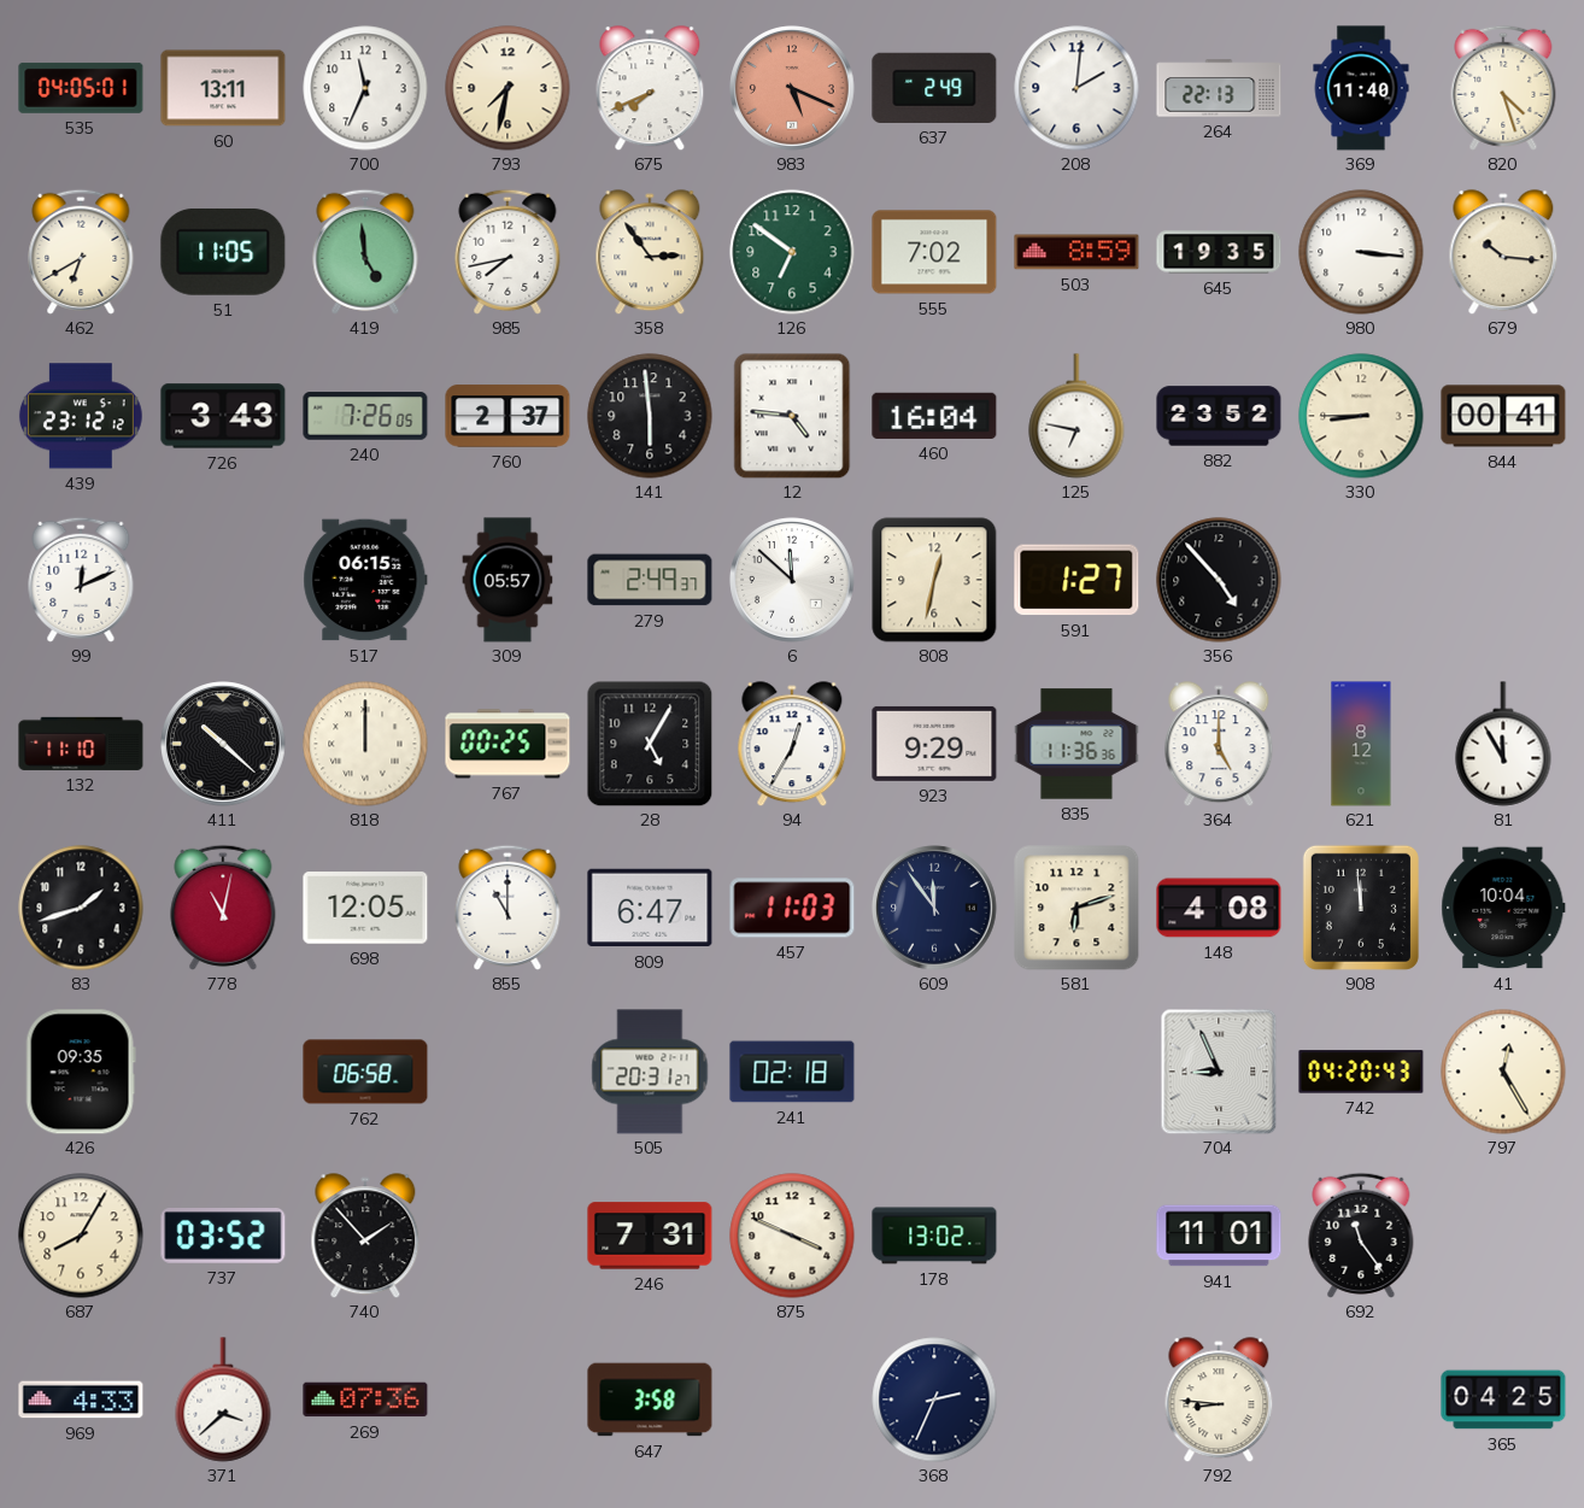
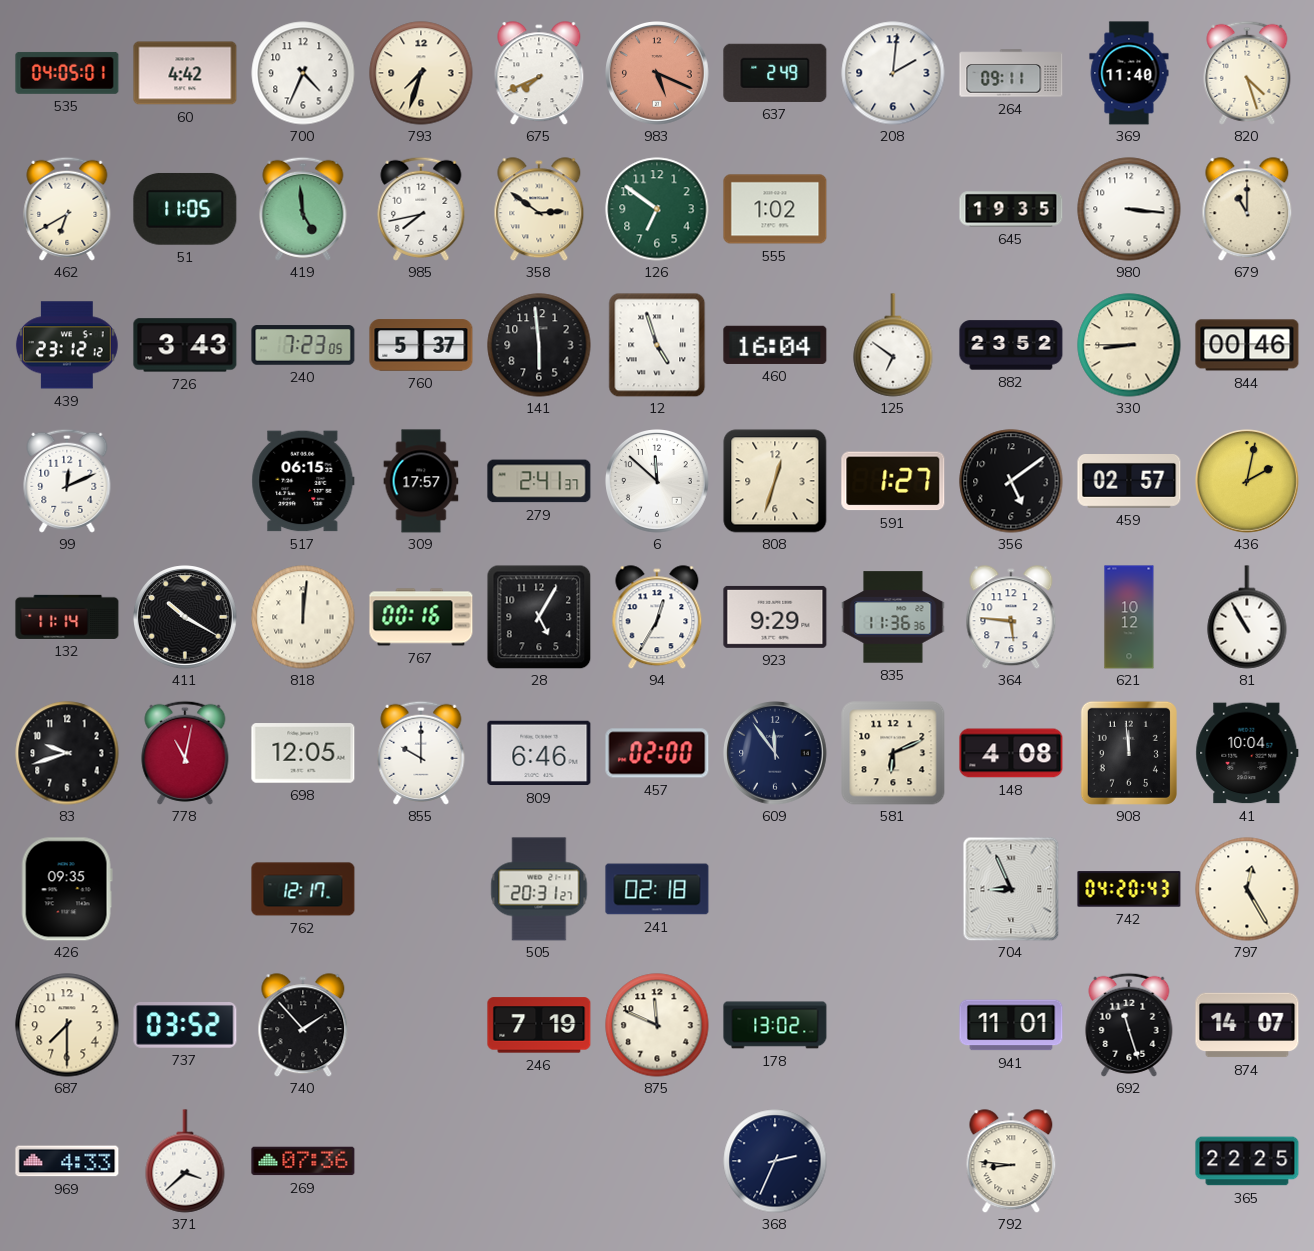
60: 13:11 -> 4:42
700: 11:34 -> 4:34
793: 7:32 -> 7:33
264: 22:13 -> 09:11
358: 2:54 -> 2:51
555: 7:02 -> 1:02
503: 8:59 -> none
679: 10:16 -> 11:00
240: 7:26 -> 7:23
760: 2:37 -> 5:37
12: 4:46 -> 4:57
125: 6:47 -> 6:51
844: 00:41 -> 00:46
309: 05:57 -> 17:57
279: 2:49 -> 2:41
808: 12:32 -> 12:33
356: 4:53 -> 5:09
459: none -> 02:57
436: none -> 2:02
132: 11:10 -> 11:14
411: 10:22 -> 10:20
818: 12:00 -> 12:01
767: 00:25 -> 00:16
364: 5:00 -> 5:46
621: 8:12 -> 10:12
81: 11:55 -> 10:55
83: 1:42 -> 9:42
855: 11:00 -> 10:00
809: 6:47 -> 6:46
457: 11:03 -> 02:00
581: 6:12 -> 6:11
762: 06:58 -> 12:17
687: 8:05 -> 7:30
246: 7:31 -> 7:19
875: 3:49 -> 11:49
692: 11:24 -> 11:27
874: none -> 14:07
647: 3:58 -> none
365: 04:25 -> 22:25
